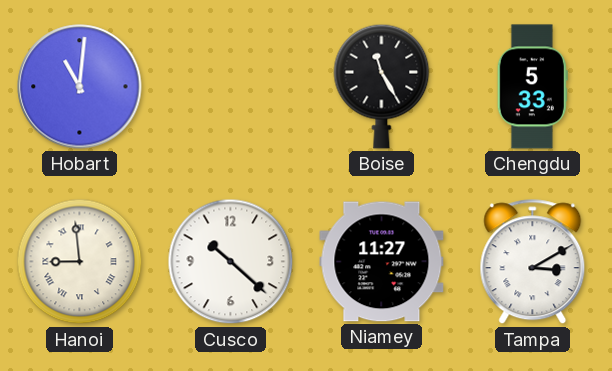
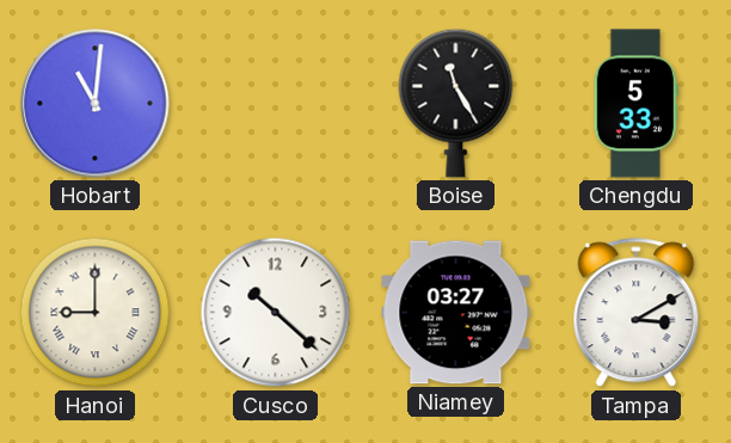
Hanoi: 8:59 -> 9:00
Niamey: 11:27 -> 03:27
